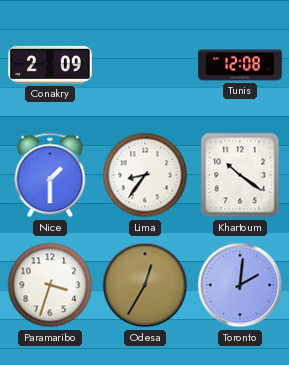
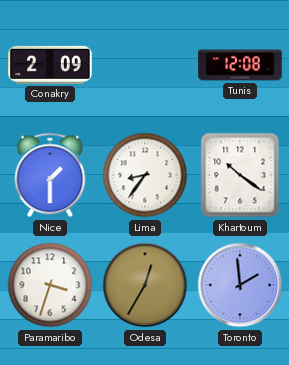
Toronto: 2:01 -> 1:59
